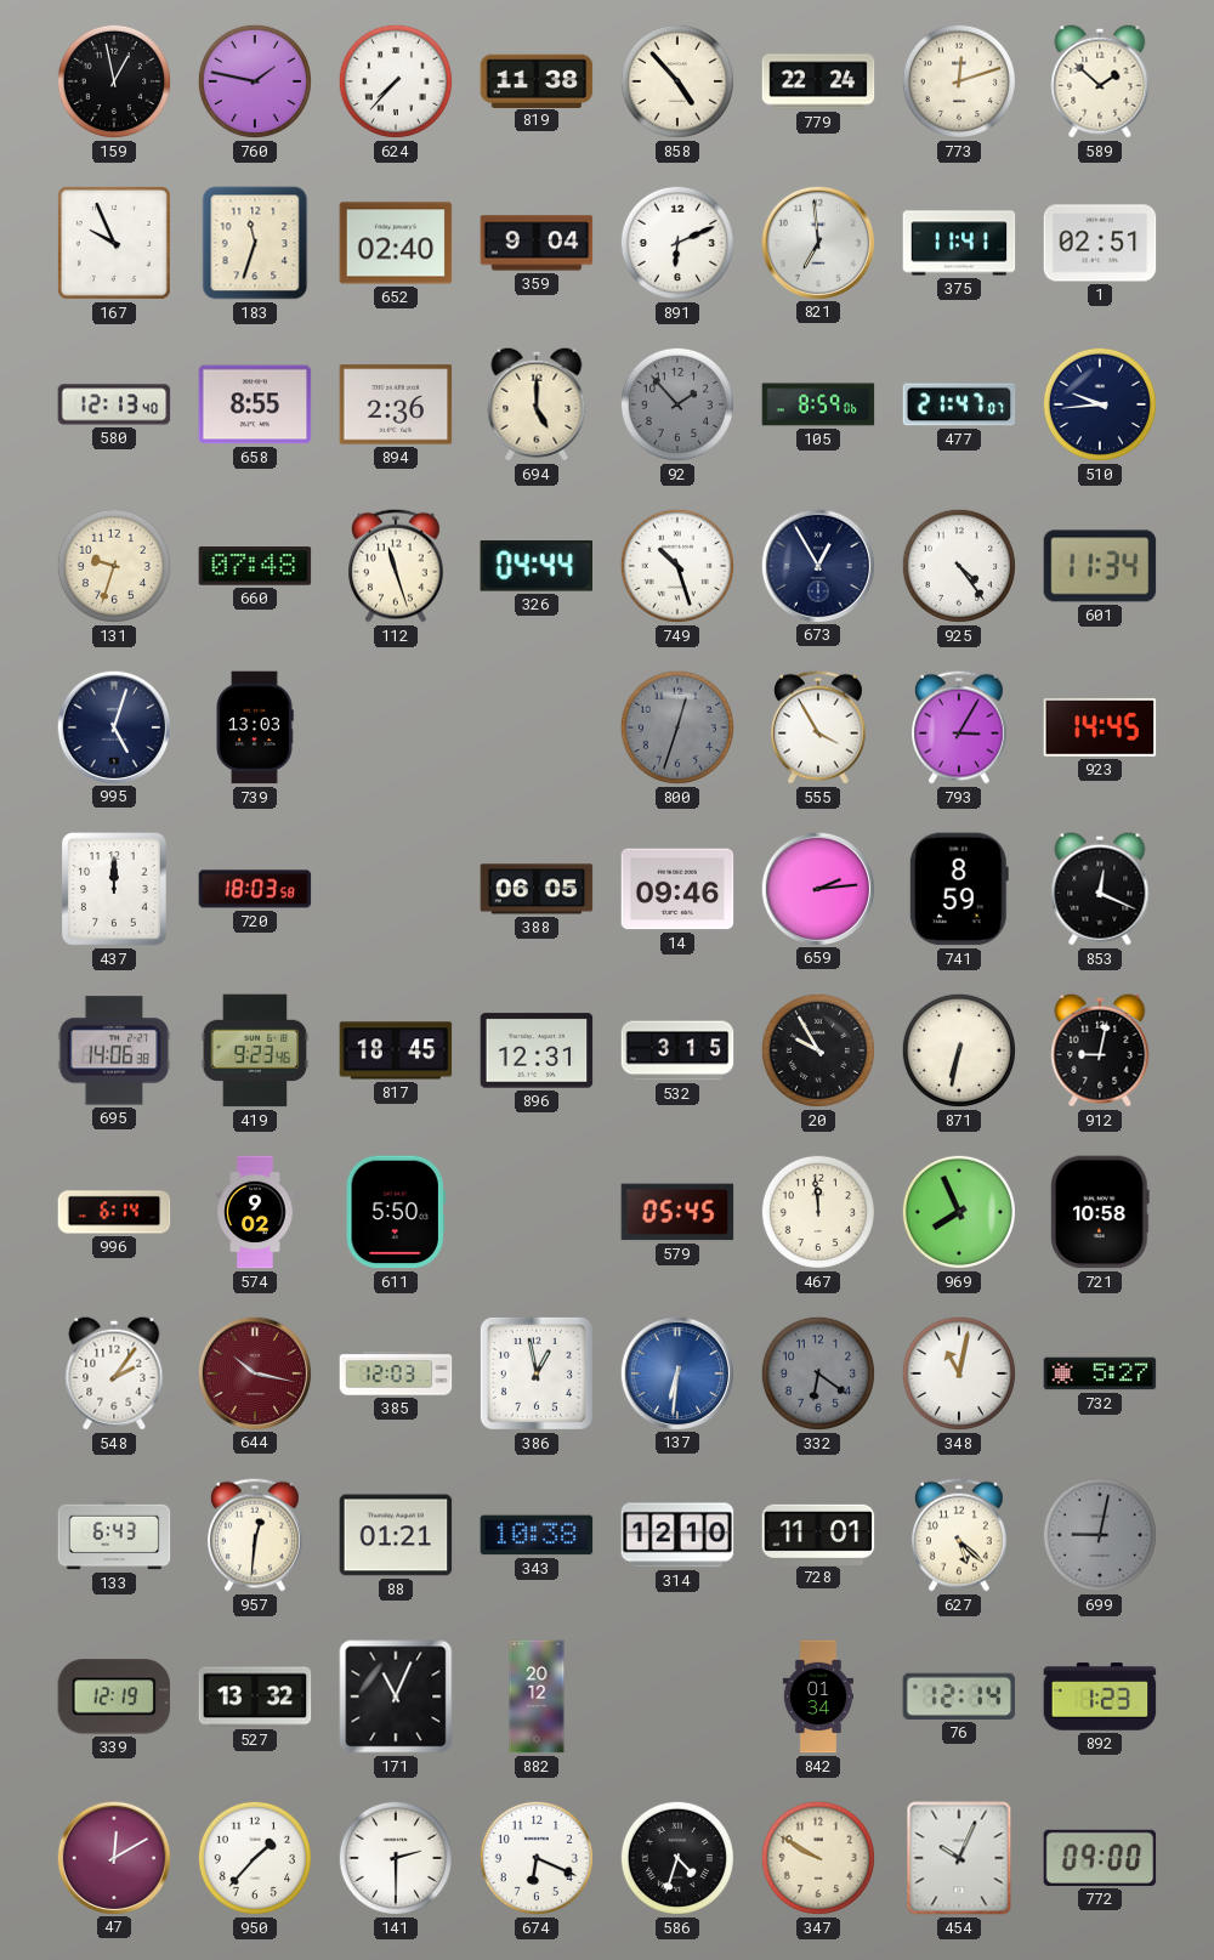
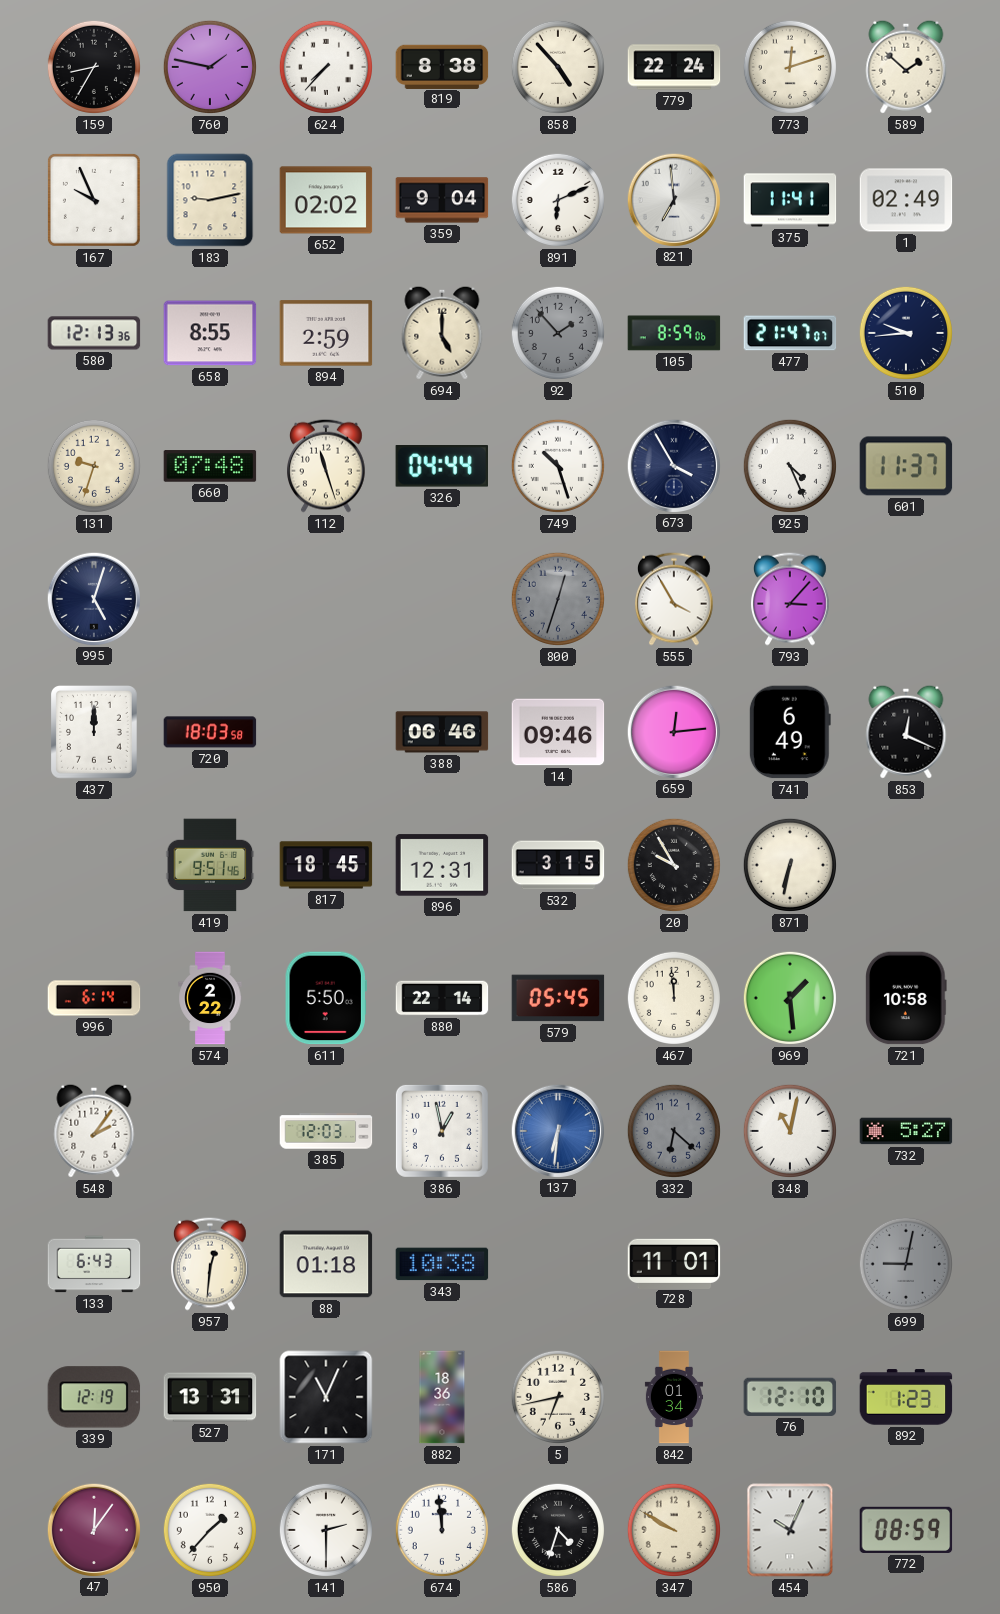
159: 12:58 -> 8:35
819: 11:38 -> 8:38
183: 11:33 -> 9:13
652: 02:40 -> 02:02
1: 02:51 -> 02:49
580: 12:13:40 -> 12:13:36
894: 2:36 -> 2:59
673: 12:55 -> 3:55
925: 4:24 -> 4:26
601: 11:34 -> 11:37
739: 13:03 -> none
793: 3:05 -> 3:07
923: 14:45 -> none
388: 06:05 -> 06:46
659: 2:14 -> 12:14
741: 8:59 -> 6:49
695: 14:06 -> none
419: 9:23 -> 9:51
912: 9:02 -> none
574: 9:02 -> 2:22
880: none -> 22:14
969: 7:56 -> 1:29
644: 10:17 -> none
332: 6:21 -> 6:22
88: 01:21 -> 01:18
314: 12:10 -> none
627: 5:22 -> none
527: 13:32 -> 13:31
882: 20:12 -> 18:36
5: none -> 6:43
76: 12:14 -> 12:10
47: 12:10 -> 12:06
674: 6:19 -> 11:59
772: 09:00 -> 08:59
